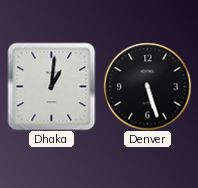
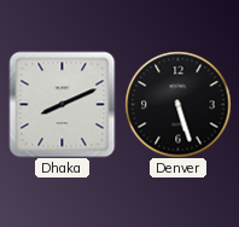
Dhaka: 1:01 -> 8:11
